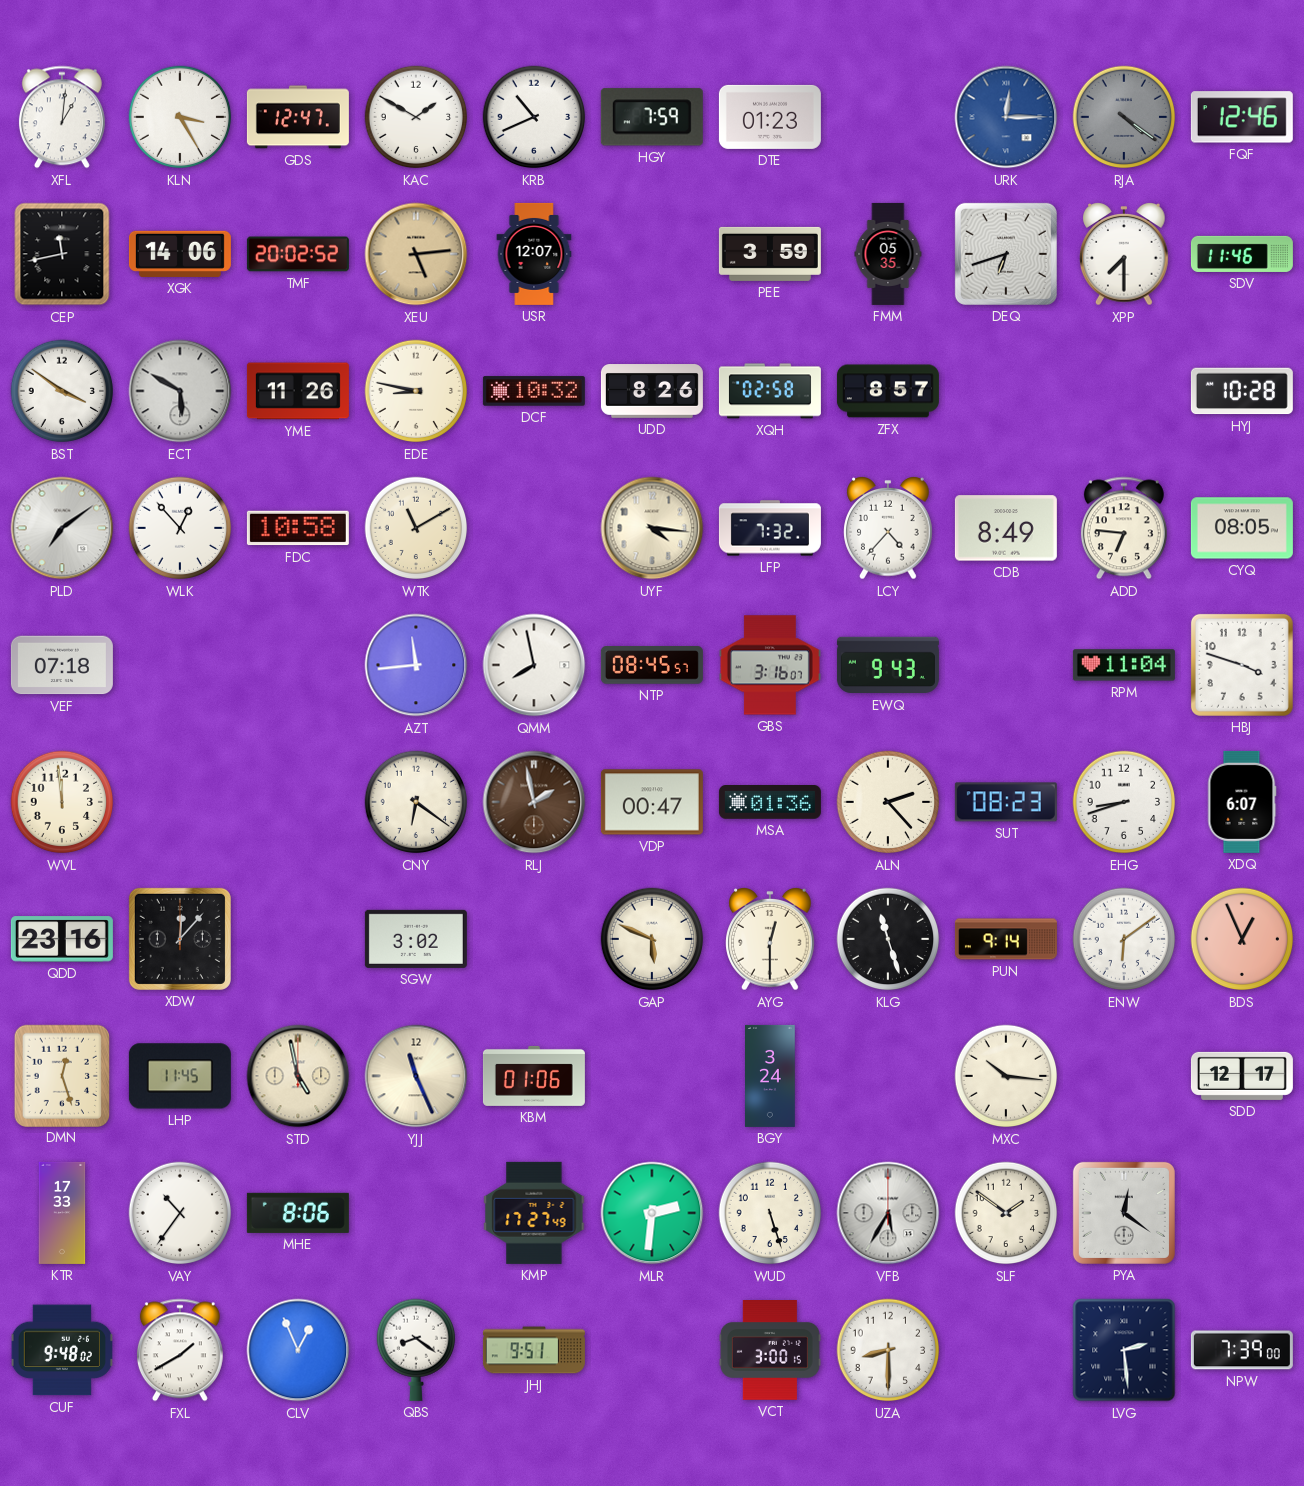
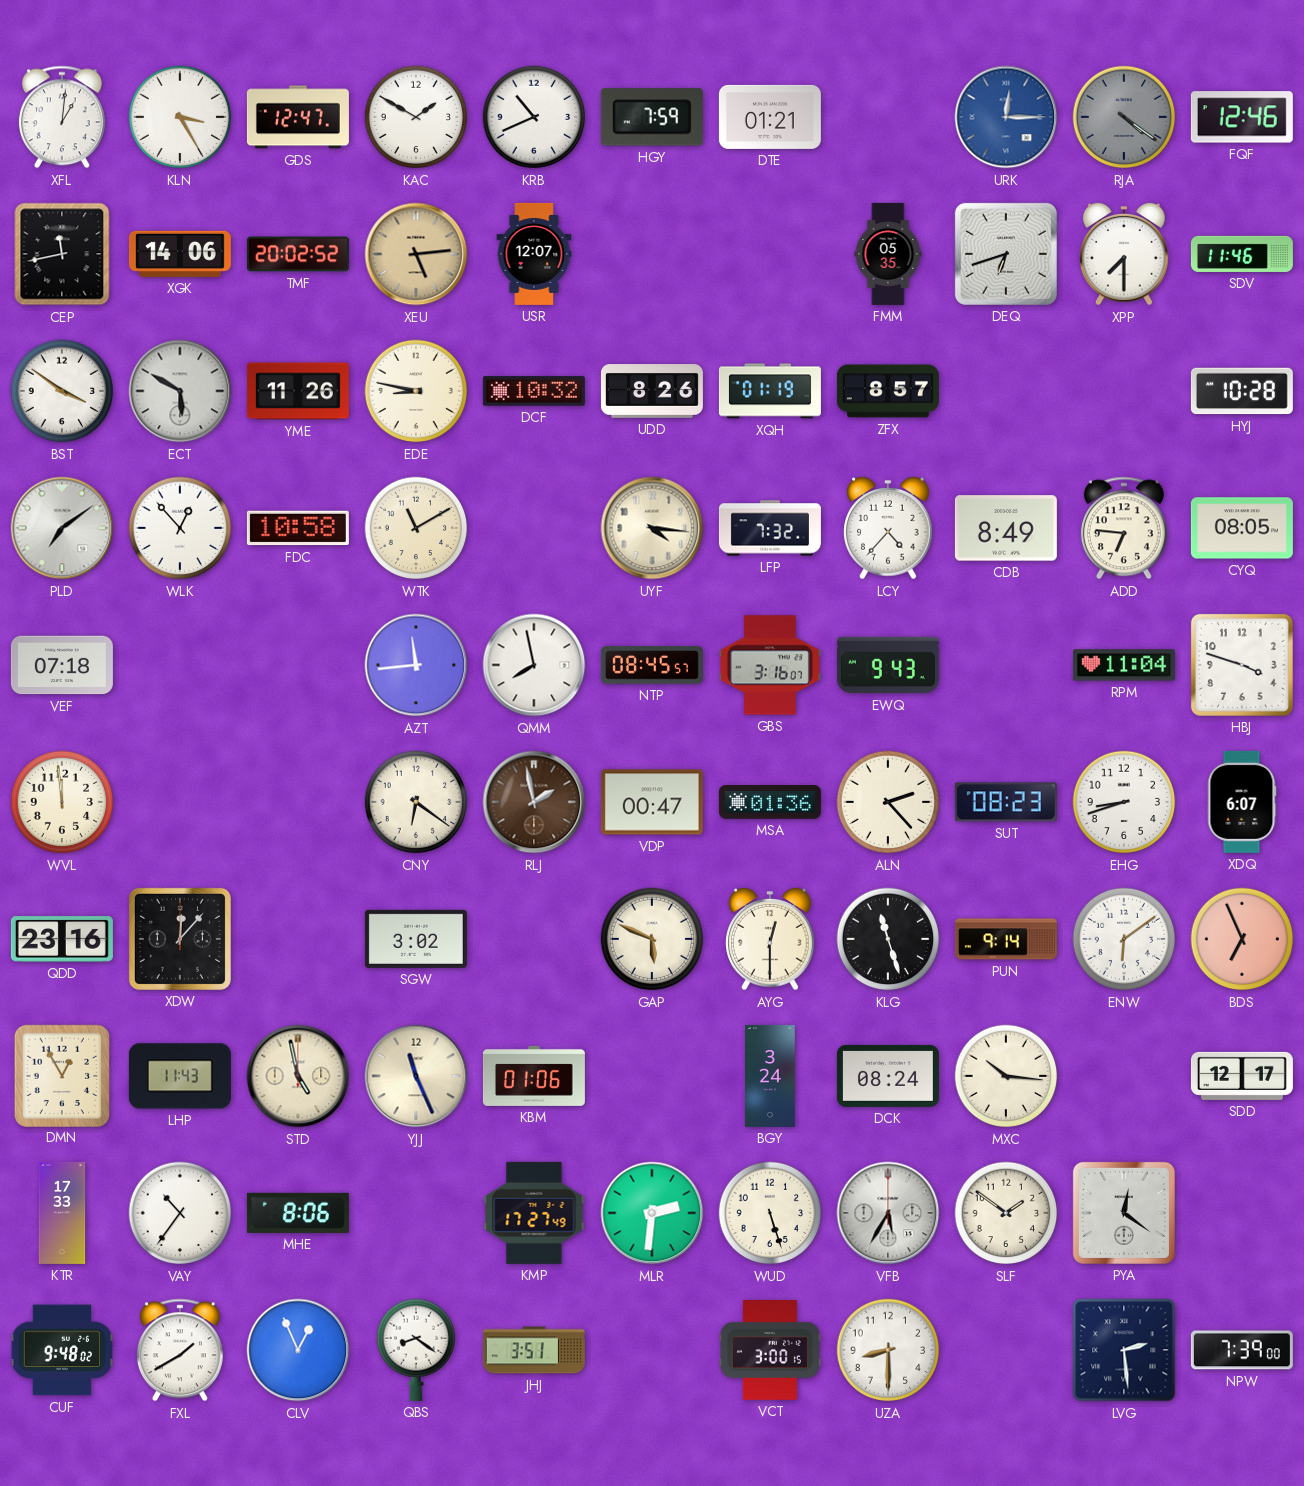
DTE: 01:23 -> 01:21
PEE: 3:59 -> none
XQH: 02:58 -> 01:19
BDS: 12:56 -> 6:56
DMN: 12:27 -> 12:55
LHP: 11:45 -> 11:43
DCK: none -> 08:24
JHJ: 9:51 -> 3:51
